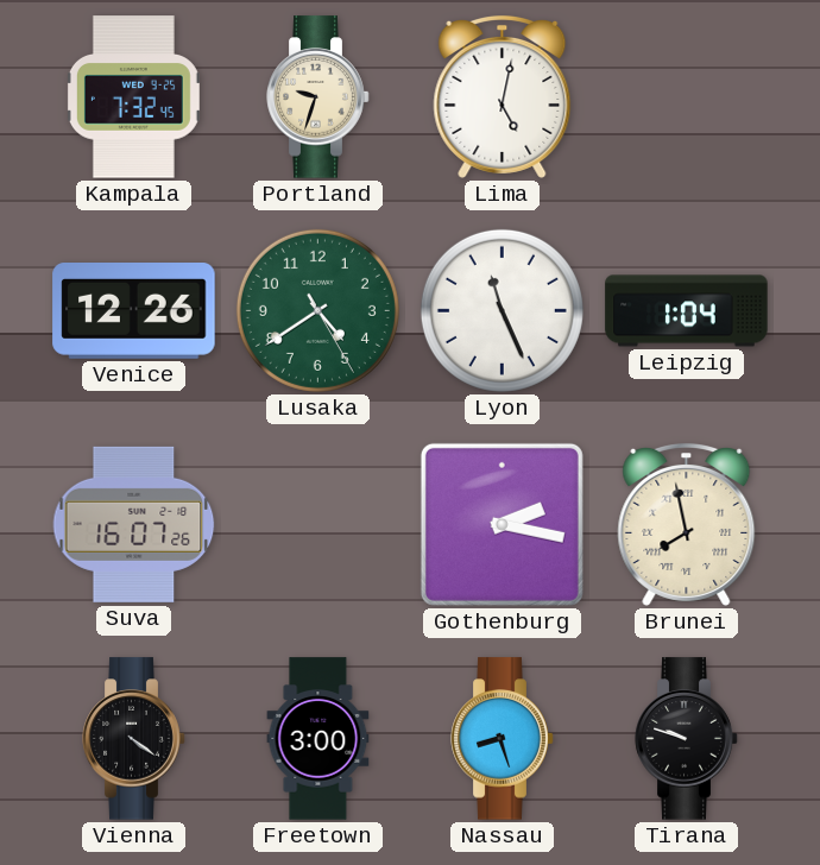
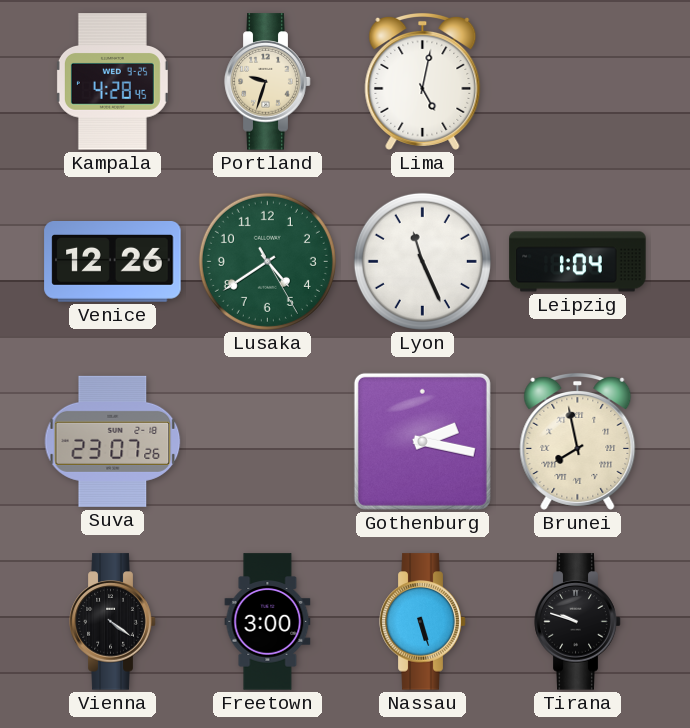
Kampala: 7:32 -> 4:28
Suva: 16:07 -> 23:07
Nassau: 8:27 -> 5:27
